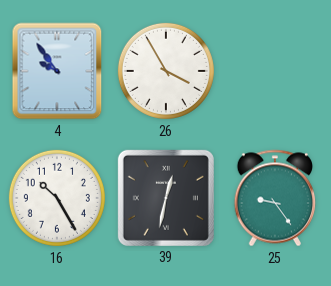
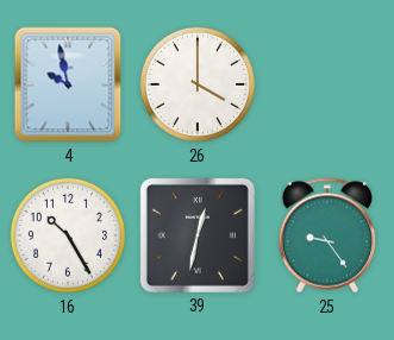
4: 9:54 -> 9:58
26: 3:55 -> 4:00
